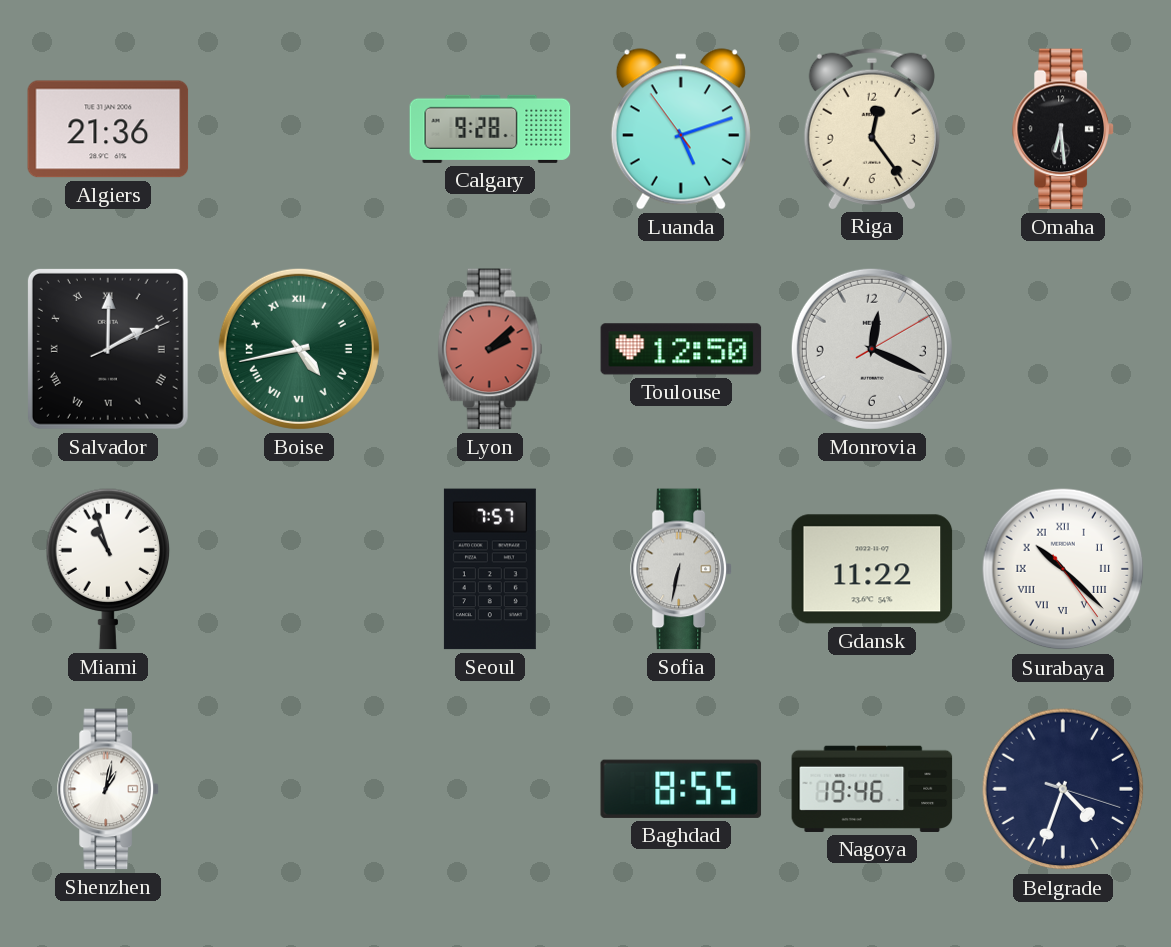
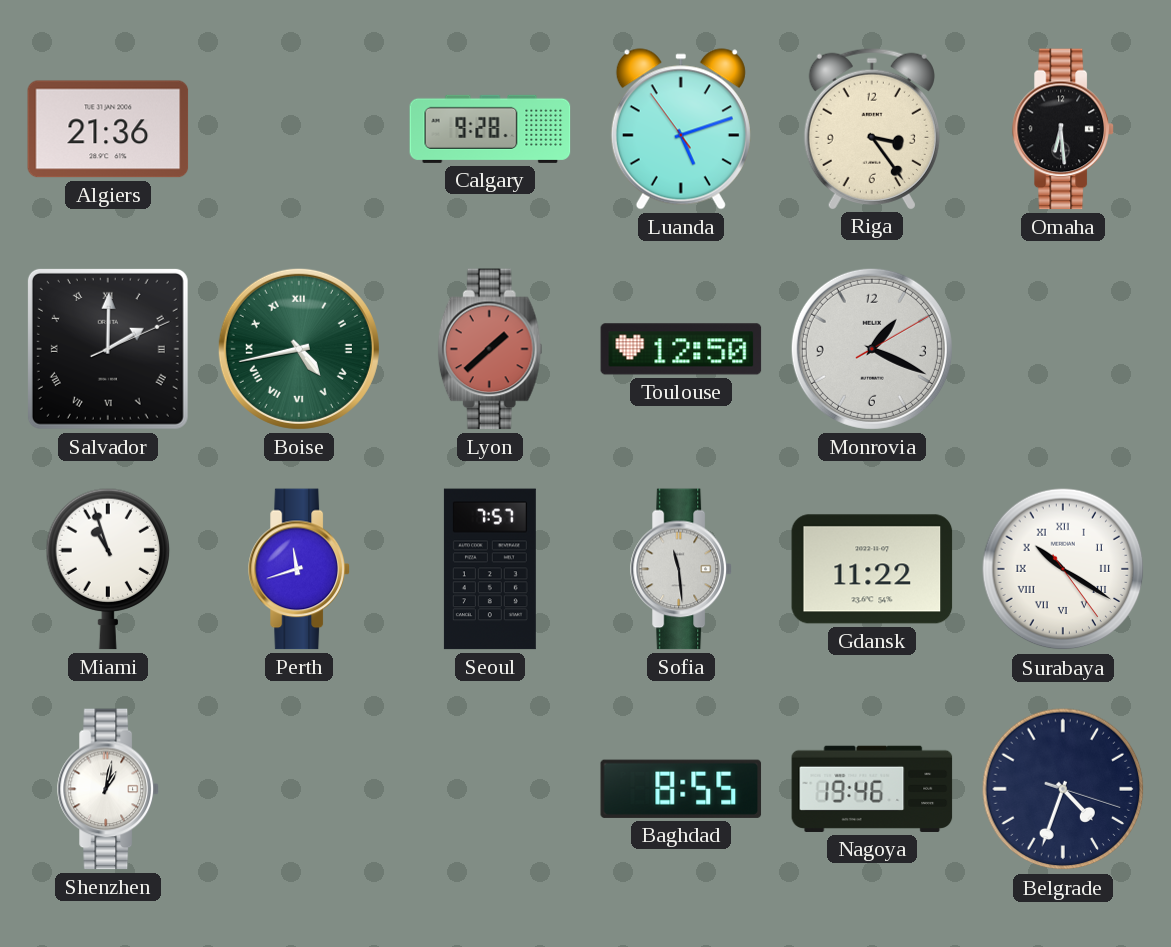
Riga: 12:24 -> 3:24
Lyon: 2:08 -> 1:38
Monrovia: 12:19 -> 1:19
Perth: none -> 11:42
Sofia: 6:32 -> 11:29
Surabaya: 10:22 -> 10:20
